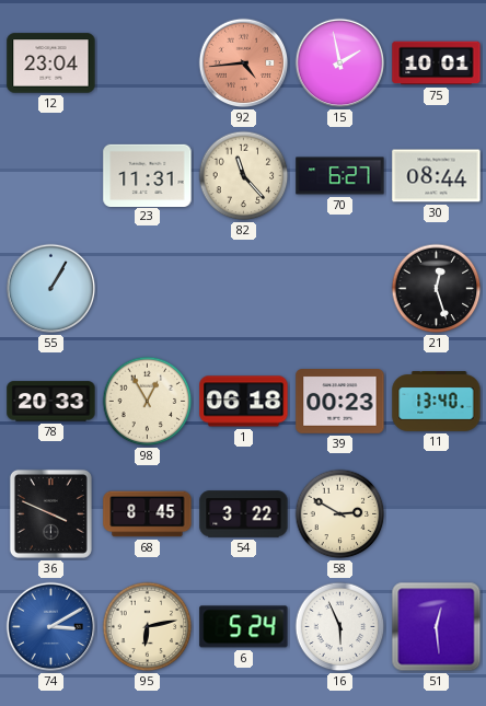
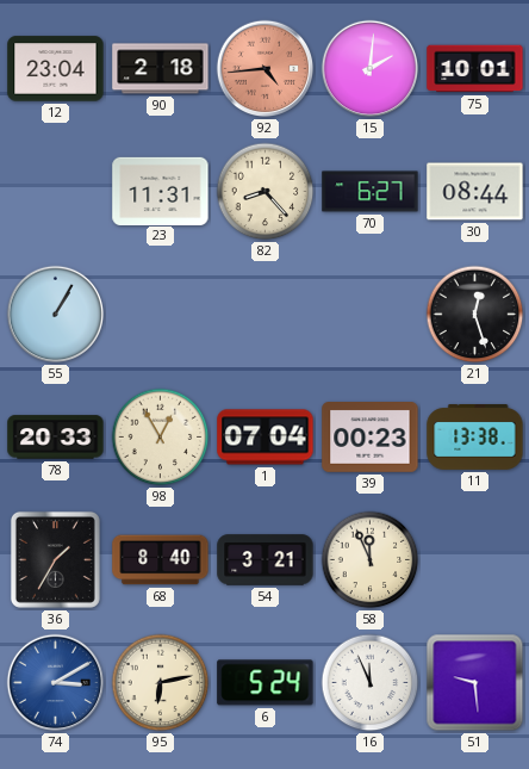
90: none -> 2:18
15: 1:58 -> 2:01
82: 11:23 -> 8:23
1: 06:18 -> 07:04
11: 13:40 -> 13:38
36: 3:49 -> 1:35
68: 8:45 -> 8:40
54: 3:22 -> 3:21
58: 2:50 -> 11:56
16: 5:56 -> 11:56
51: 12:29 -> 9:29
